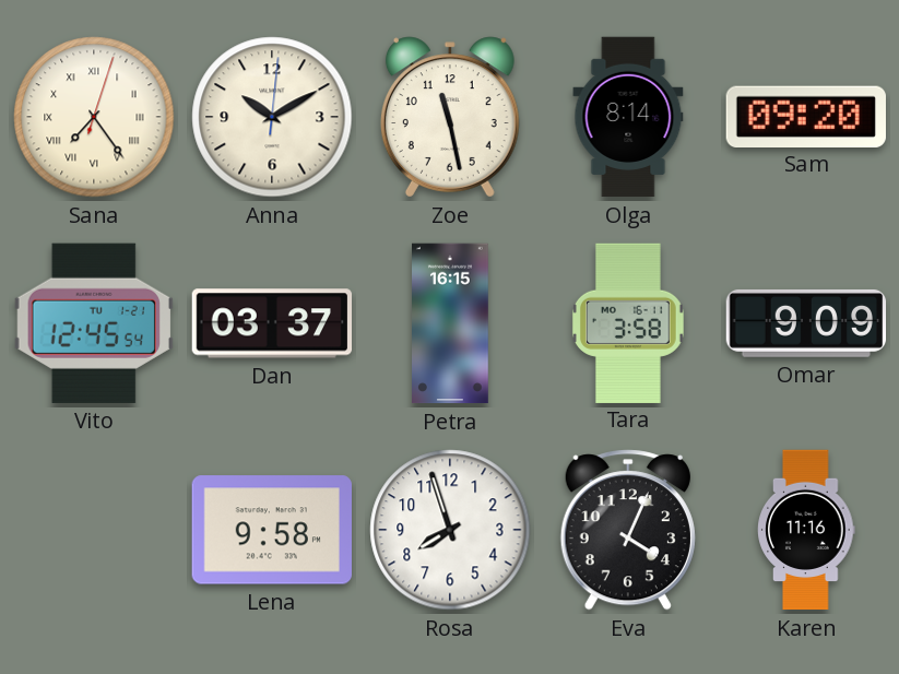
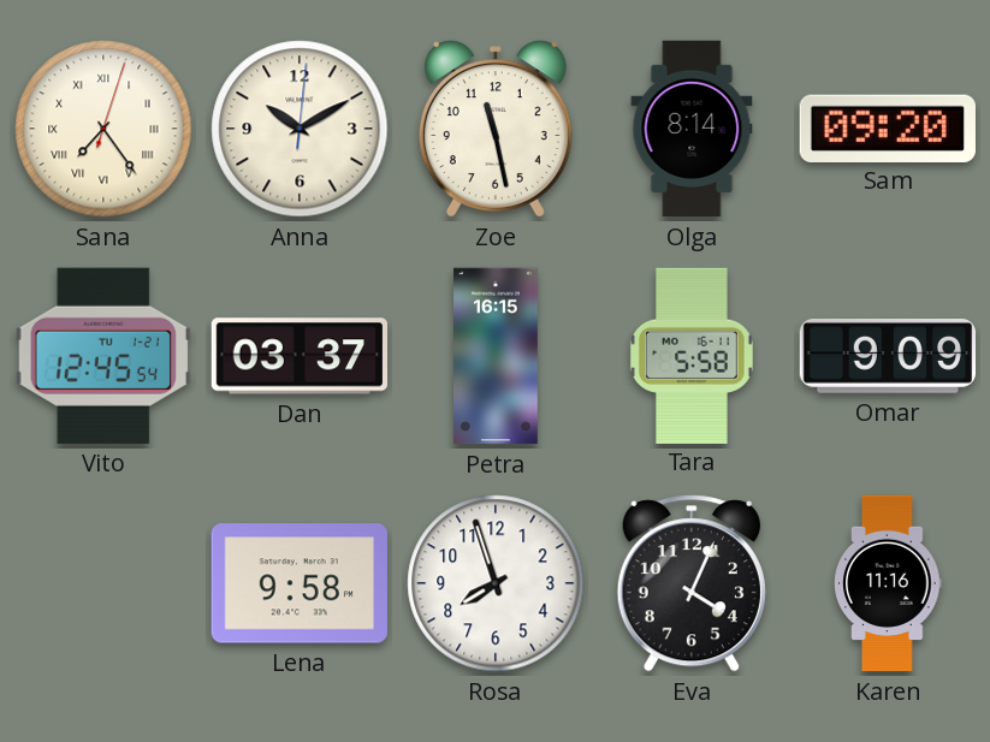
Tara: 3:58 -> 5:58
